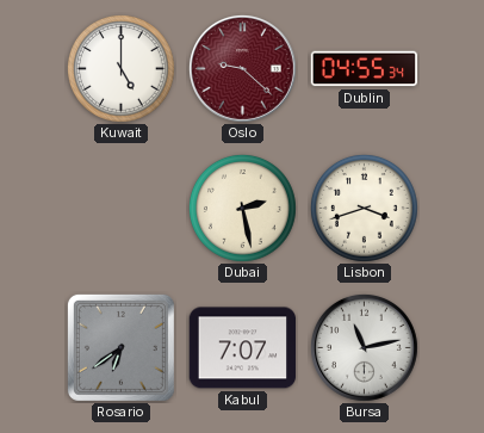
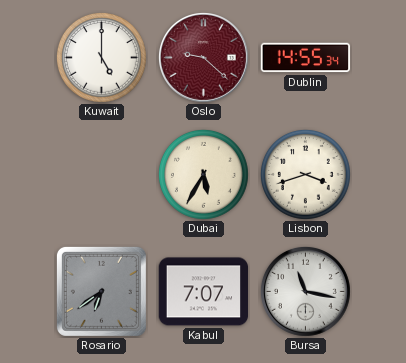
Dublin: 04:55 -> 14:55
Dubai: 2:28 -> 5:35
Bursa: 11:13 -> 11:17
